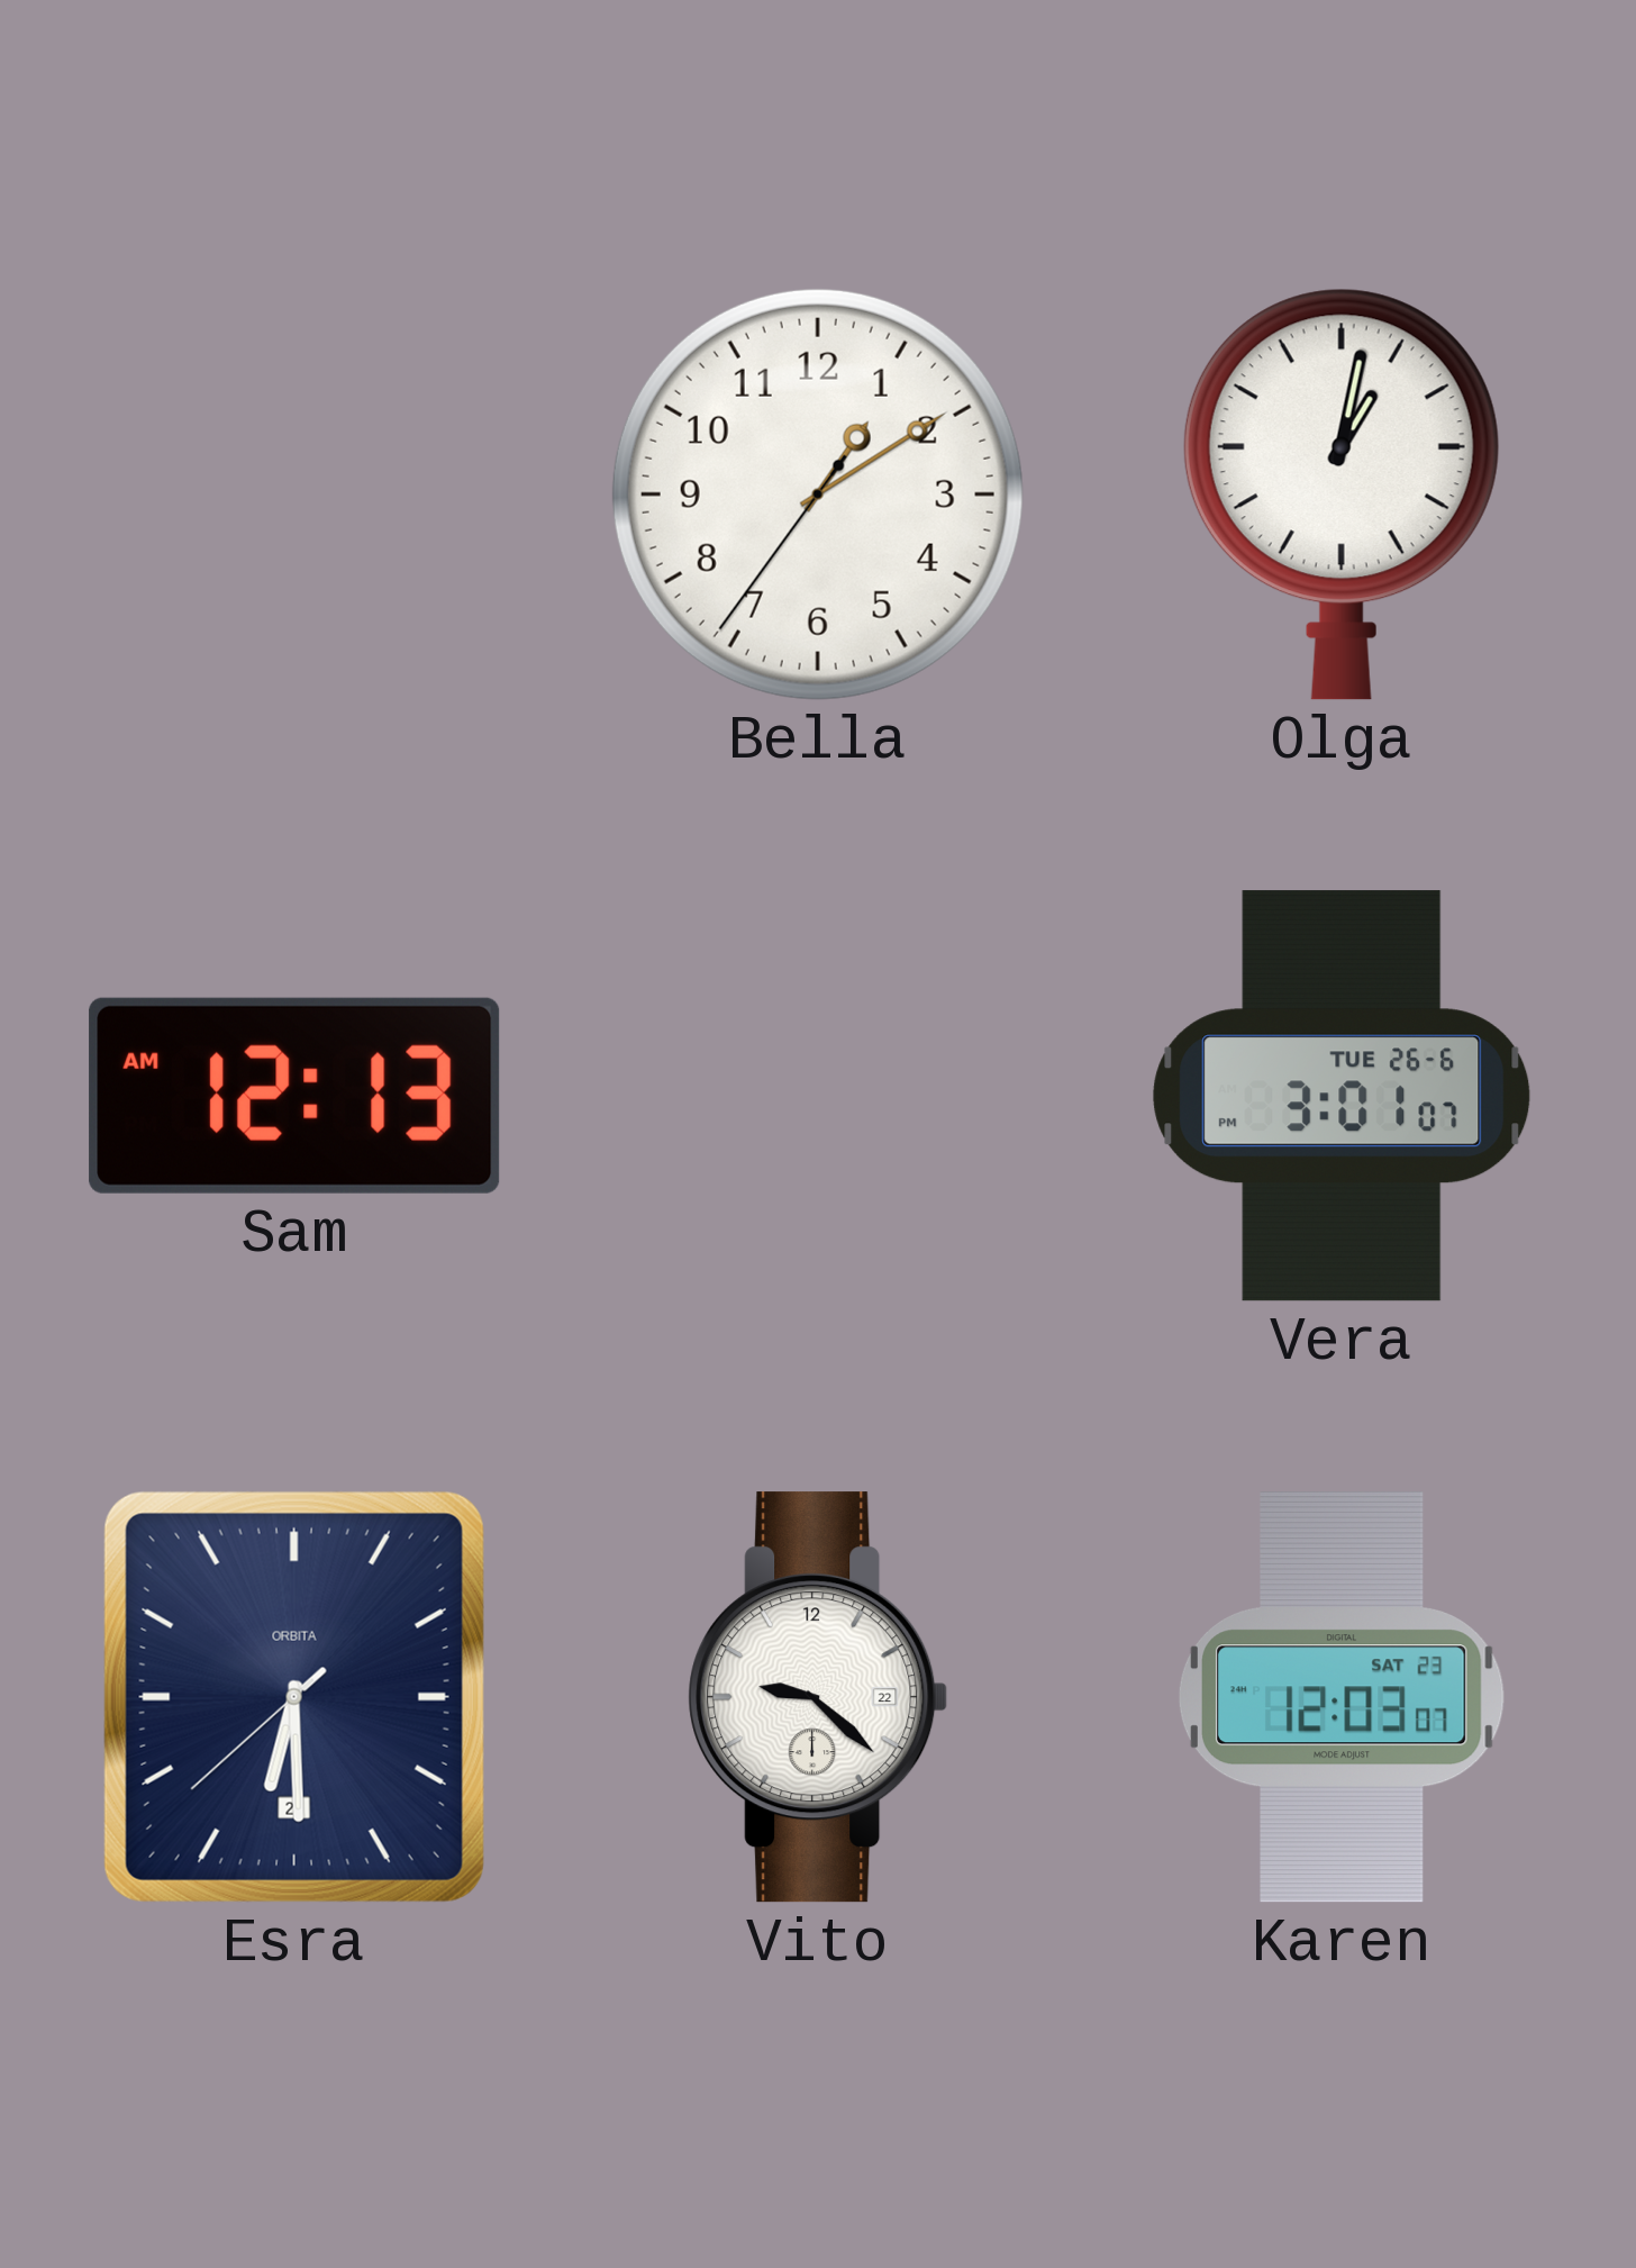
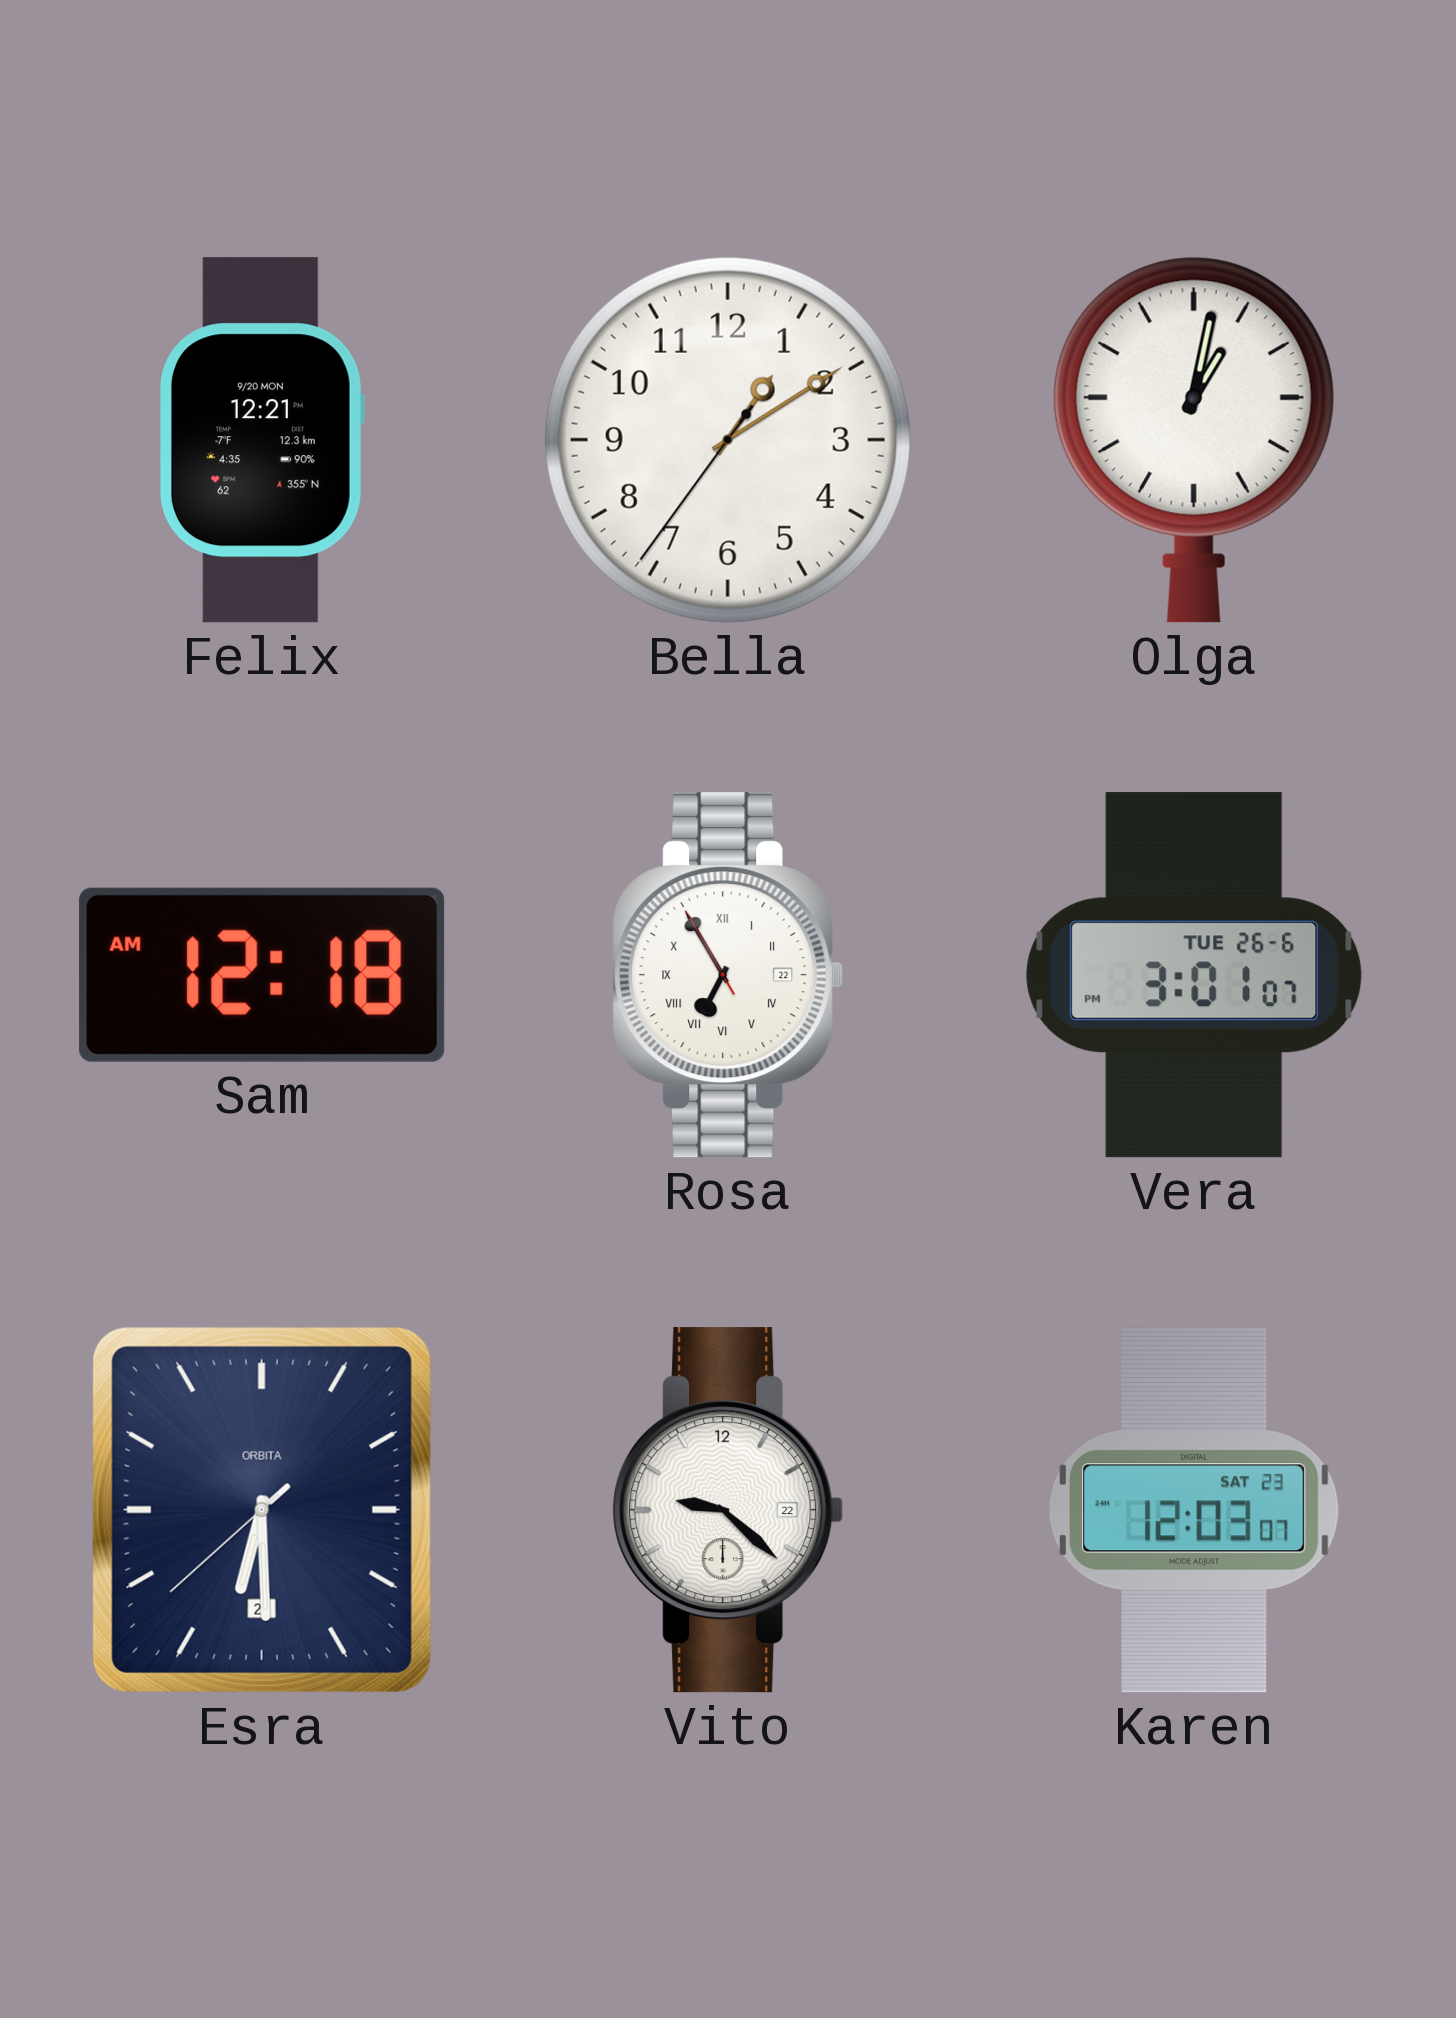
Felix: none -> 12:21
Sam: 12:13 -> 12:18
Rosa: none -> 6:54
